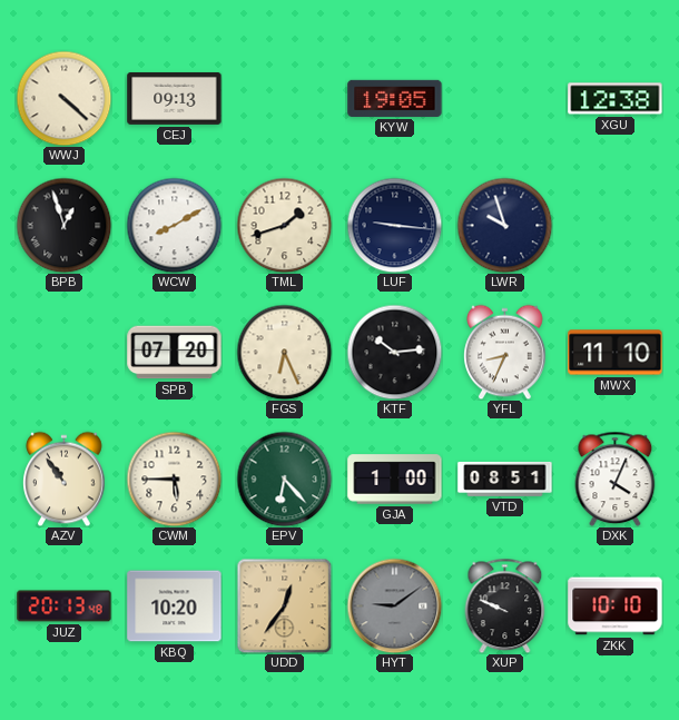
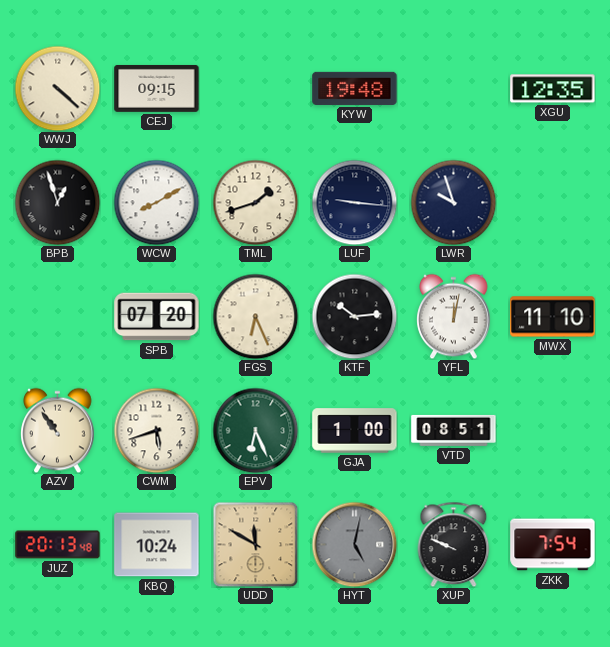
CEJ: 09:13 -> 09:15
KYW: 19:05 -> 19:48
XGU: 12:38 -> 12:35
YFL: 8:34 -> 12:02
CWM: 5:45 -> 5:42
EPV: 6:23 -> 6:26
DXK: 4:04 -> none
KBQ: 10:20 -> 10:24
UDD: 12:36 -> 11:50
HYT: 9:09 -> 5:02
ZKK: 10:10 -> 7:54
